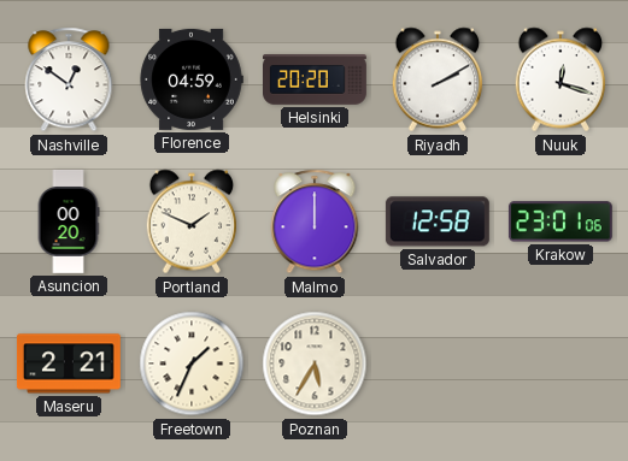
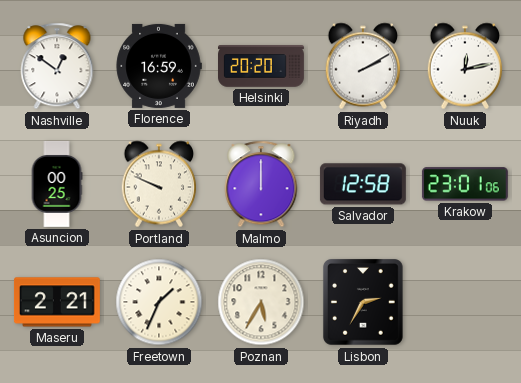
Florence: 04:59 -> 16:59
Nuuk: 12:18 -> 12:13
Asuncion: 00:20 -> 00:25
Portland: 1:49 -> 9:49
Lisbon: none -> 2:35
